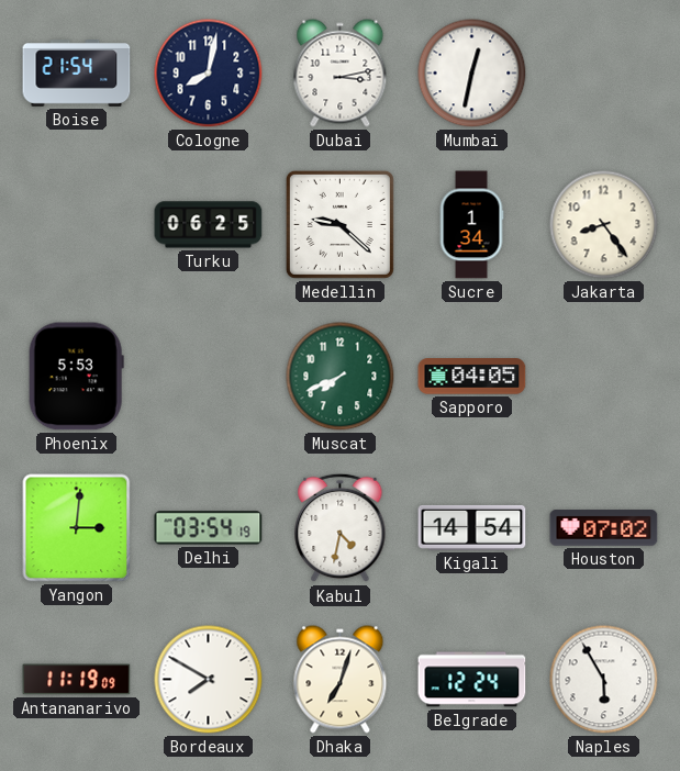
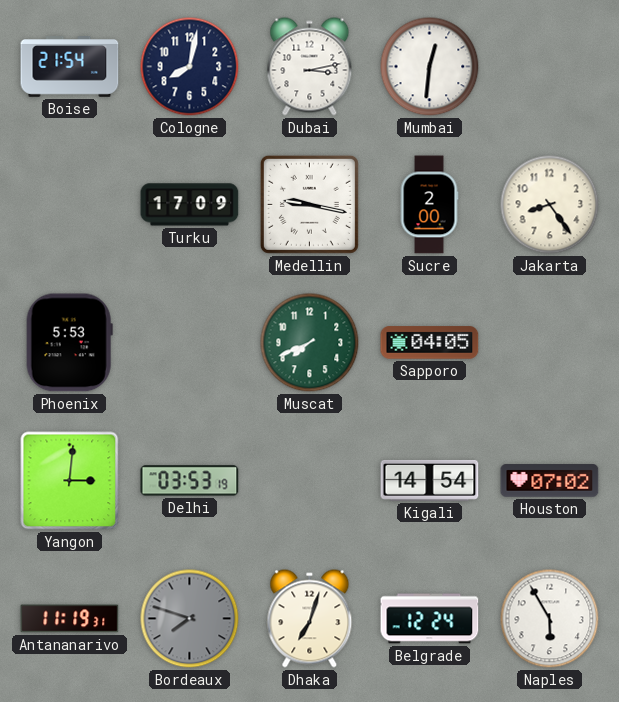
Mumbai: 12:32 -> 12:31
Turku: 06:25 -> 17:09
Medellin: 9:22 -> 9:17
Sucre: 1:34 -> 2:00
Delhi: 03:54 -> 03:53
Kabul: 4:32 -> none
Antananarivo: 11:19:09 -> 11:19:31
Bordeaux: 7:50 -> 7:48
Bordeaux dial: white -> grey
